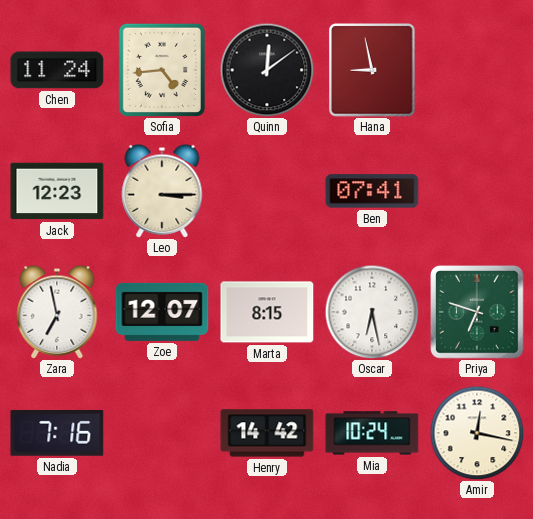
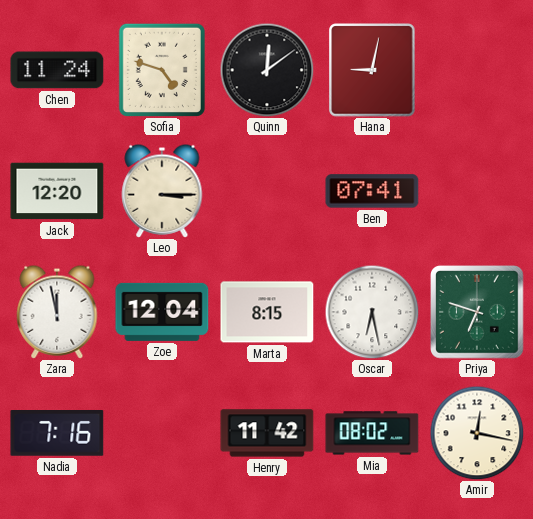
Sofia: 4:44 -> 4:48
Hana: 8:58 -> 9:02
Jack: 12:23 -> 12:20
Zara: 6:58 -> 11:58
Zoe: 12:07 -> 12:04
Henry: 14:42 -> 11:42
Mia: 10:24 -> 08:02
